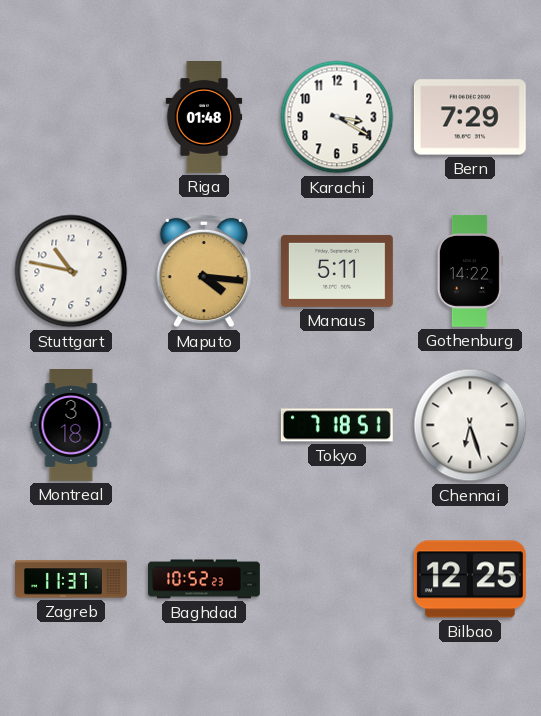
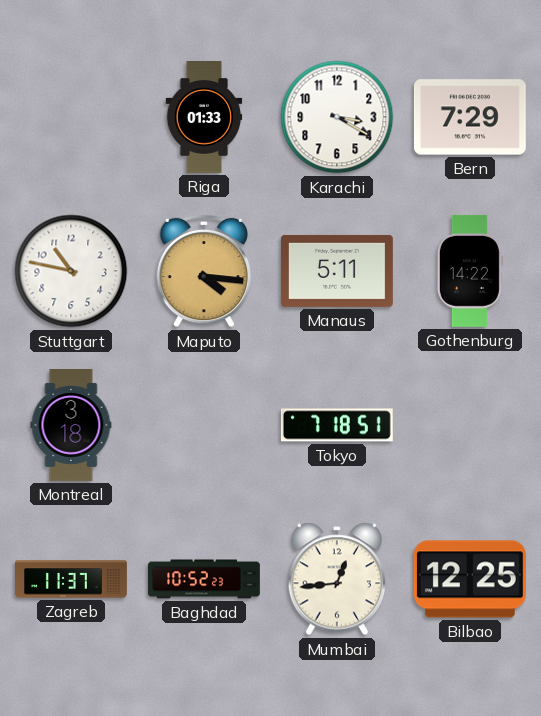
Riga: 01:48 -> 01:33
Chennai: 6:27 -> none
Mumbai: none -> 12:44
